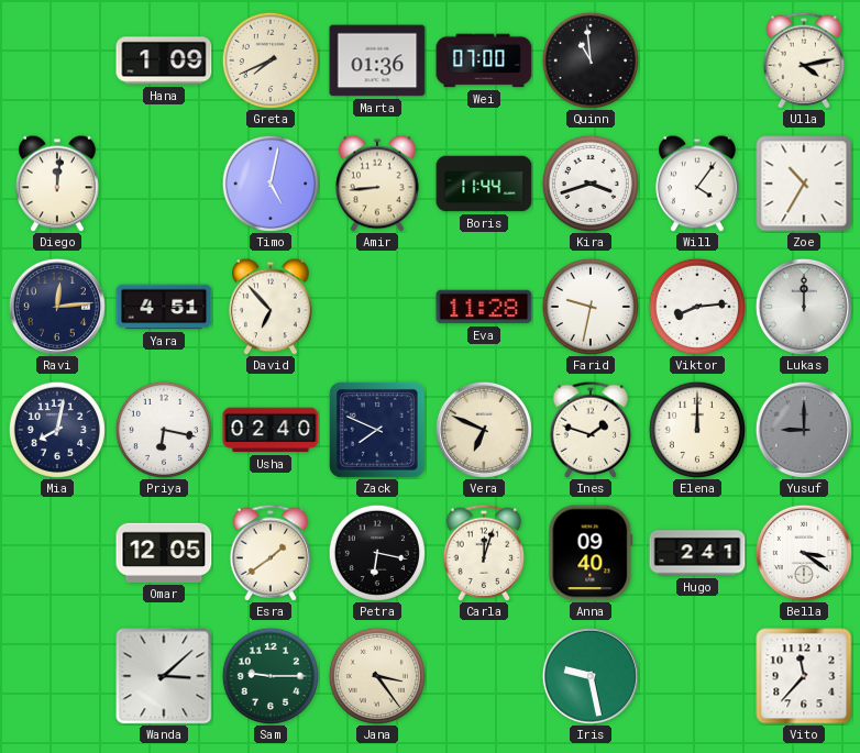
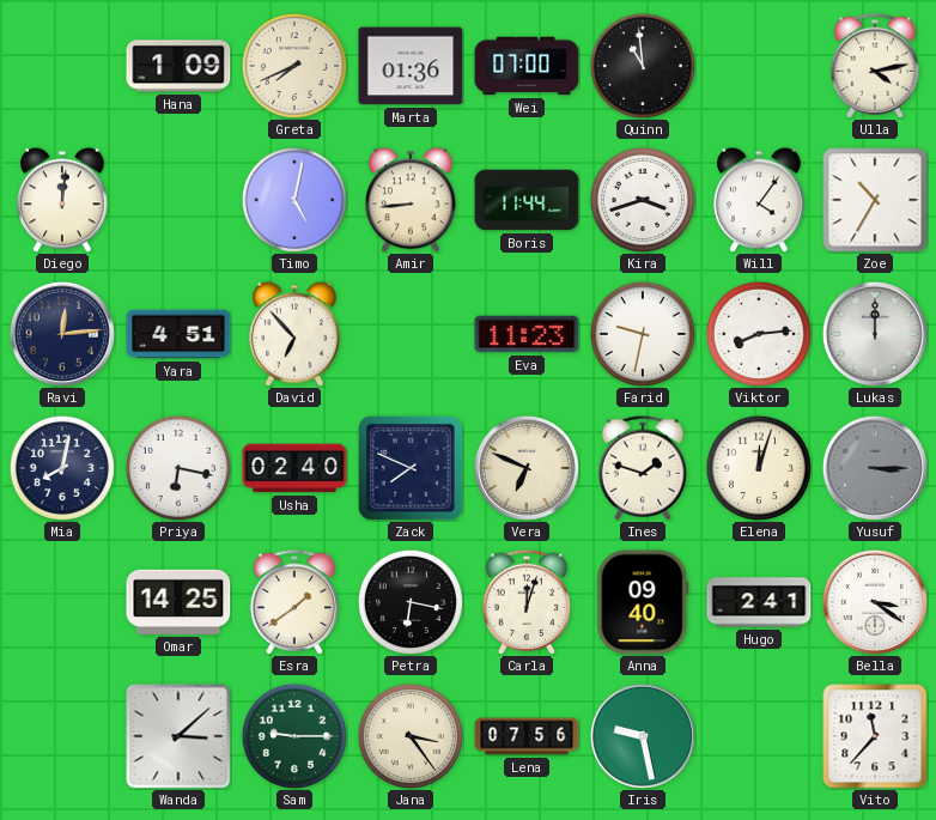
Eva: 11:28 -> 11:23
Elena: 12:00 -> 12:03
Yusuf: 9:00 -> 3:15
Omar: 12:05 -> 14:25
Lena: none -> 07:56
